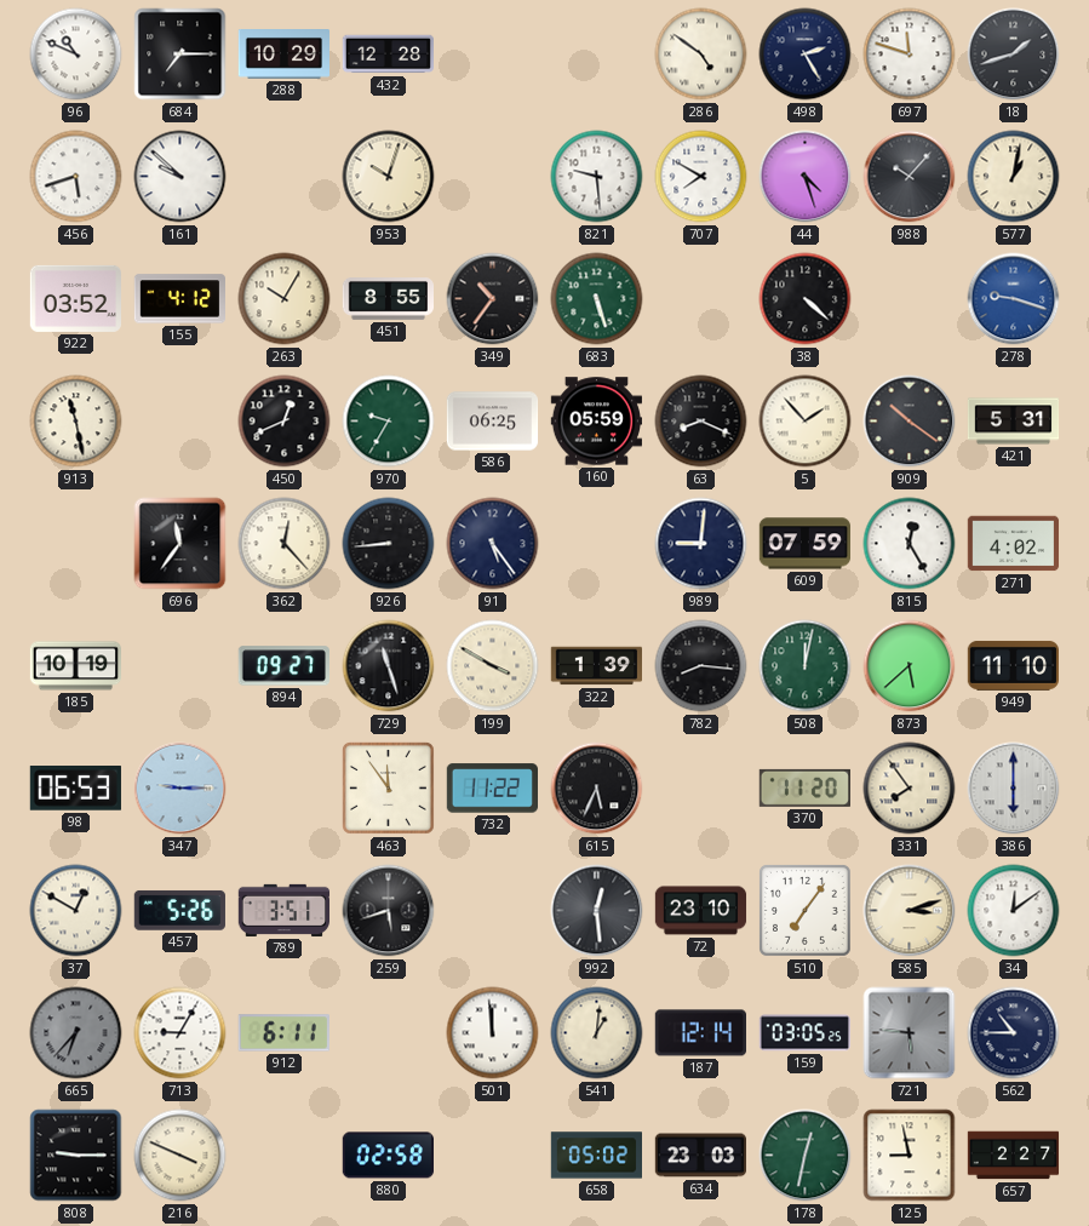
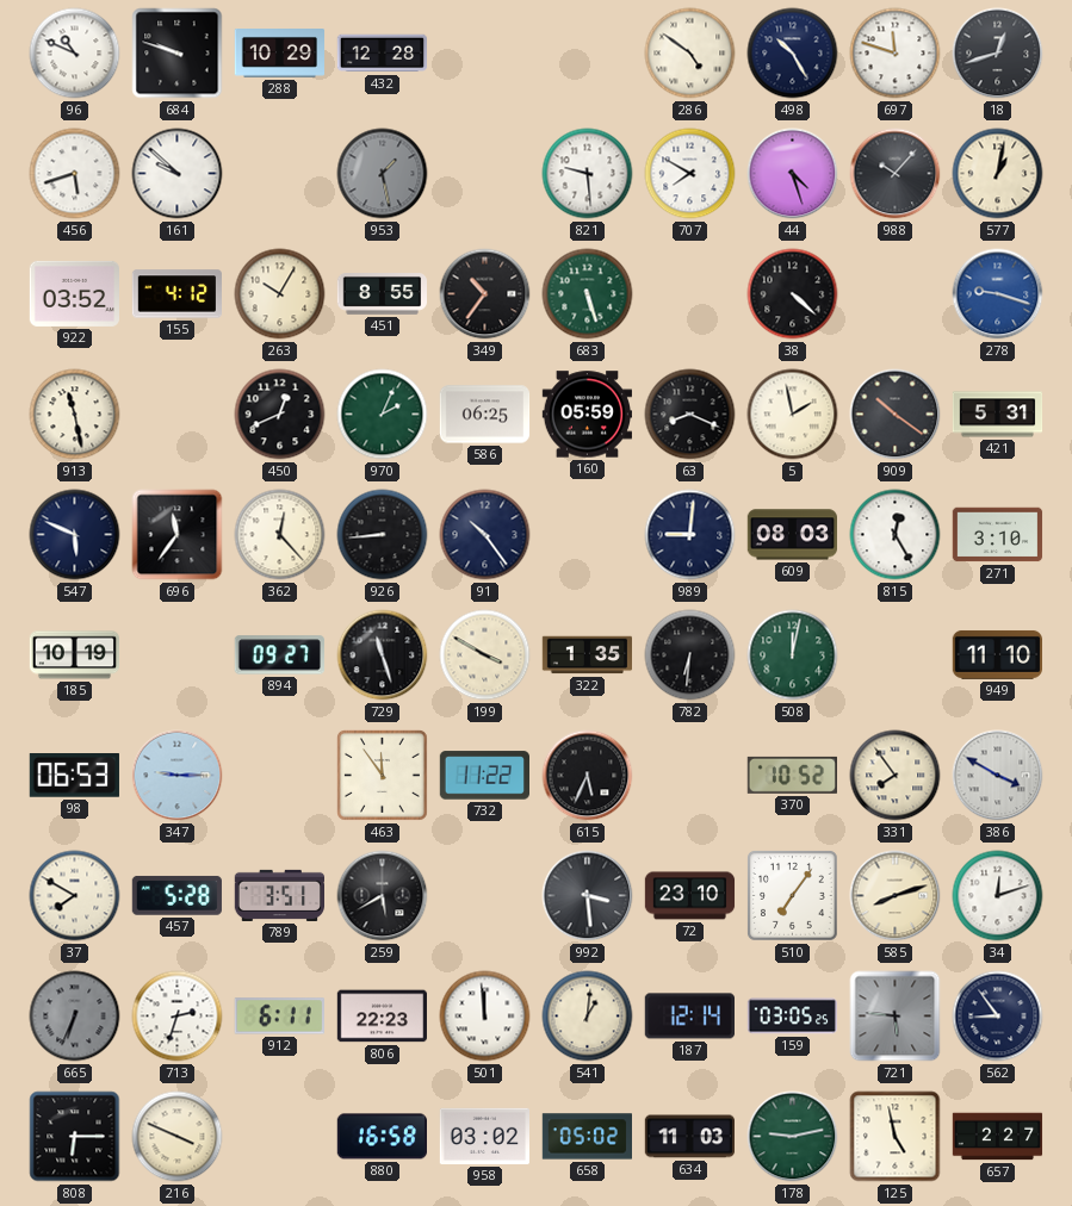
684: 7:15 -> 9:48
498: 2:25 -> 10:25
18: 1:42 -> 12:42
953: 10:03 -> 1:28
953 dial: cream -> grey
970: 9:35 -> 2:04
5: 1:53 -> 1:58
547: none -> 5:49
91: 5:24 -> 10:24
609: 07:59 -> 08:03
271: 4:02 -> 3:10
322: 1:39 -> 1:35
782: 8:16 -> 6:31
873: 5:38 -> none
370: 11:20 -> 10:52
386: 6:00 -> 3:50
37: 12:50 -> 7:50
457: 5:26 -> 5:28
259: 5:42 -> 5:40
992: 12:29 -> 3:29
585: 3:12 -> 8:12
34: 12:09 -> 12:12
665: 6:37 -> 6:34
713: 9:05 -> 2:33
806: none -> 22:23
562: 10:45 -> 8:54
808: 9:15 -> 6:15
880: 02:58 -> 16:58
958: none -> 03:02
634: 23:03 -> 11:03
178: 12:32 -> 9:13
125: 8:58 -> 4:58
